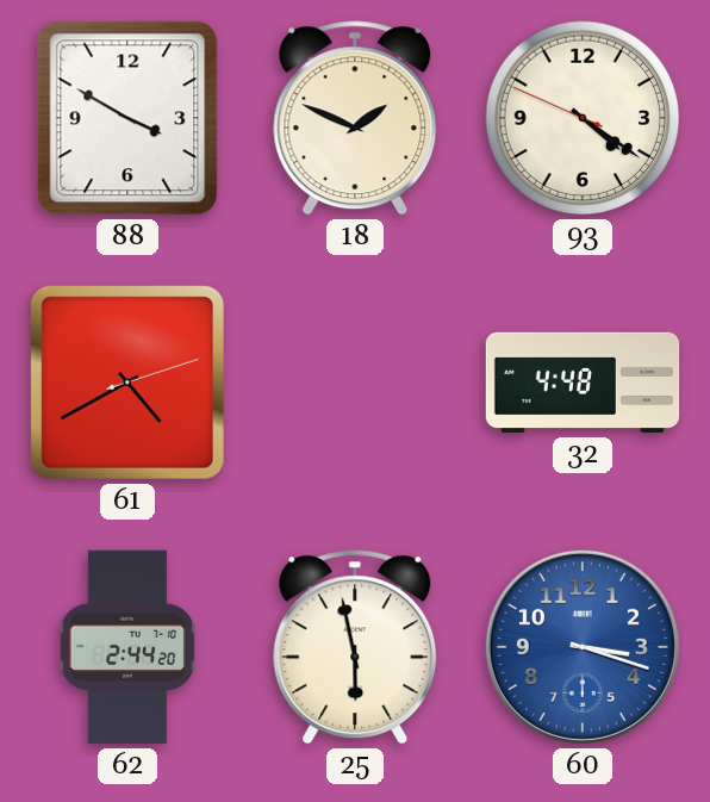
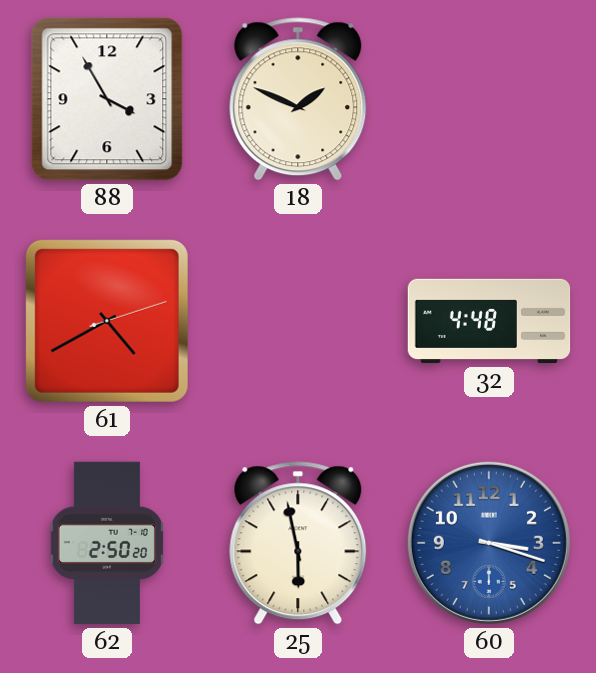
88: 3:50 -> 3:55
93: 4:20 -> none
62: 2:44 -> 2:50
